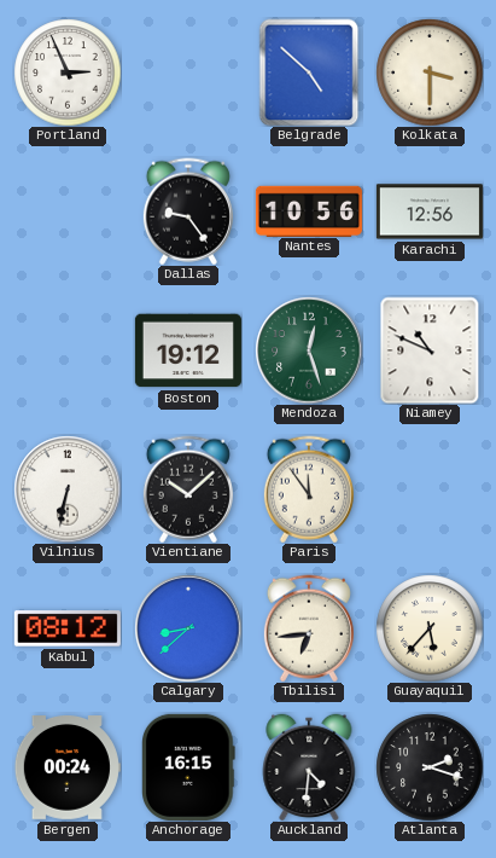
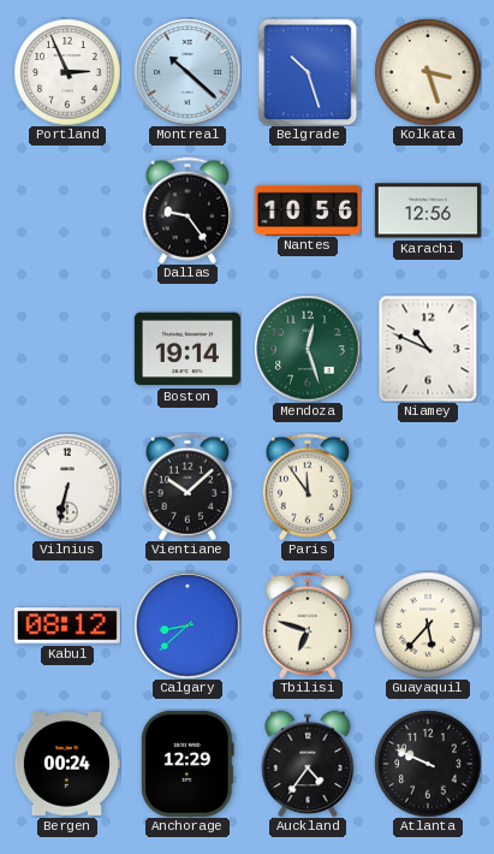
Montreal: none -> 10:22
Belgrade: 4:52 -> 10:27
Kolkata: 3:30 -> 3:27
Boston: 19:12 -> 19:14
Tbilisi: 6:44 -> 6:48
Anchorage: 16:15 -> 12:29
Auckland: 4:31 -> 4:36
Atlanta: 2:18 -> 9:49
